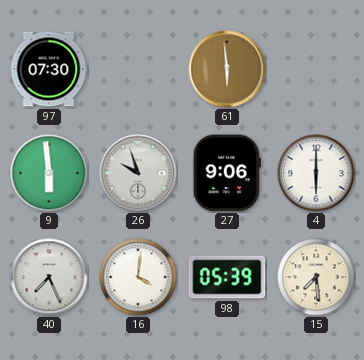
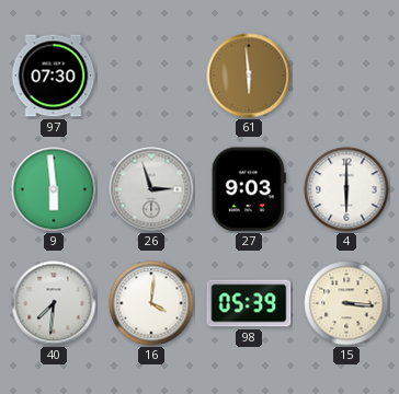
26: 9:57 -> 2:57
27: 9:06 -> 9:03
40: 7:26 -> 7:31
15: 7:29 -> 3:16
